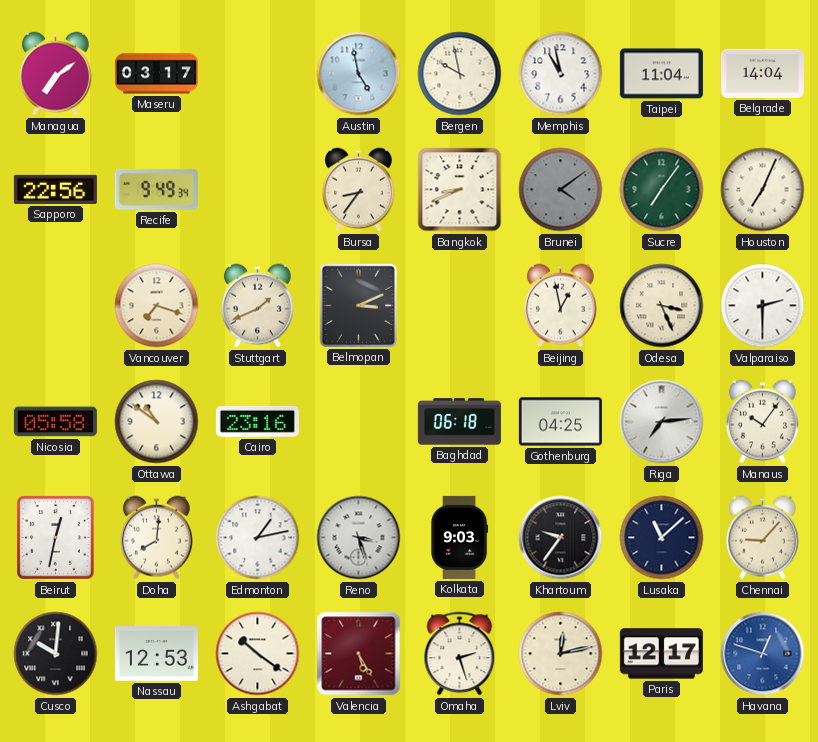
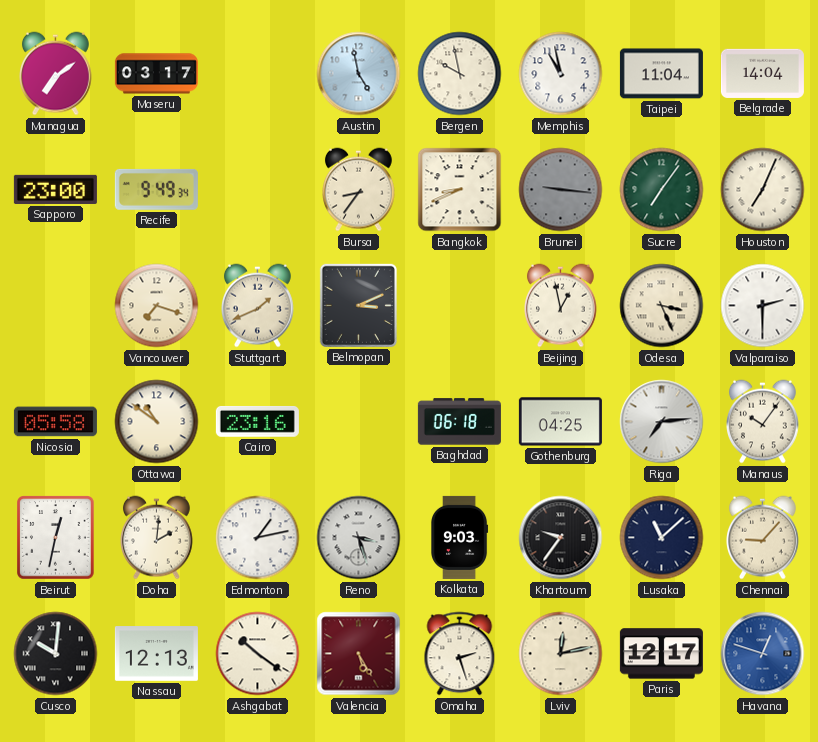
Sapporo: 22:56 -> 23:00
Brunei: 4:09 -> 9:16
Doha: 8:01 -> 2:01
Nassau: 12:53 -> 12:13
